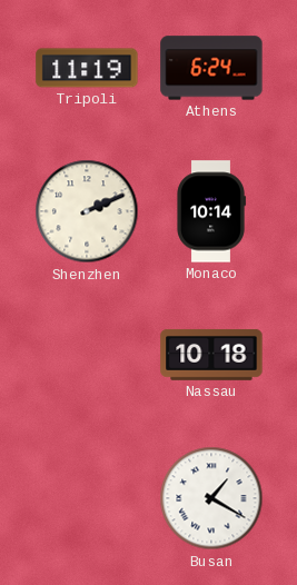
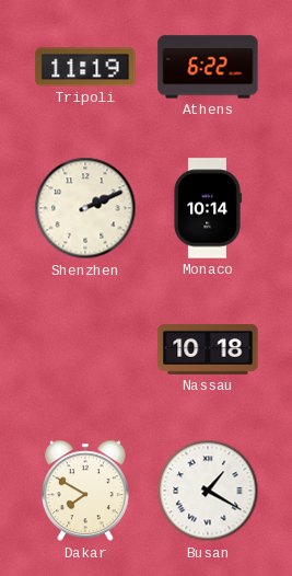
Athens: 6:24 -> 6:22
Dakar: none -> 7:50
